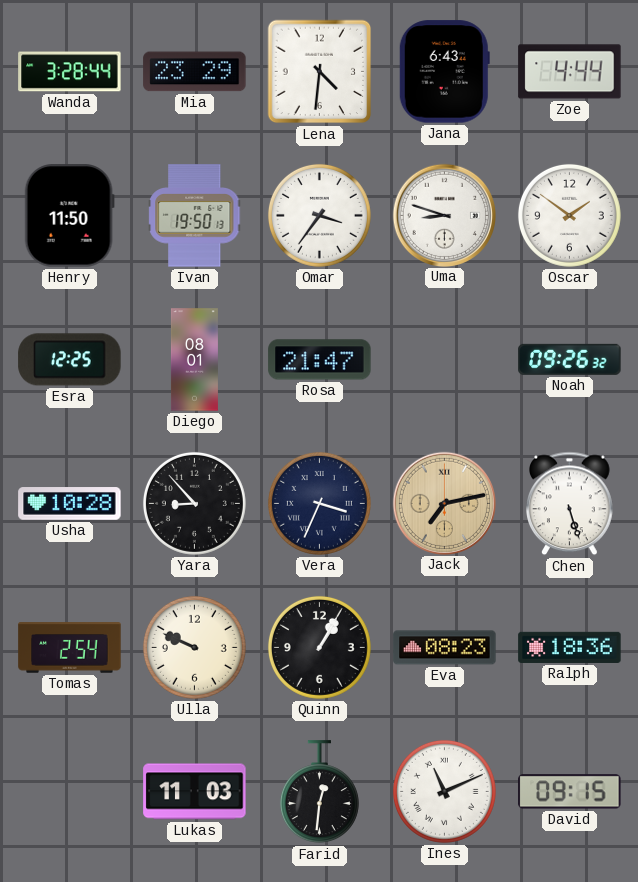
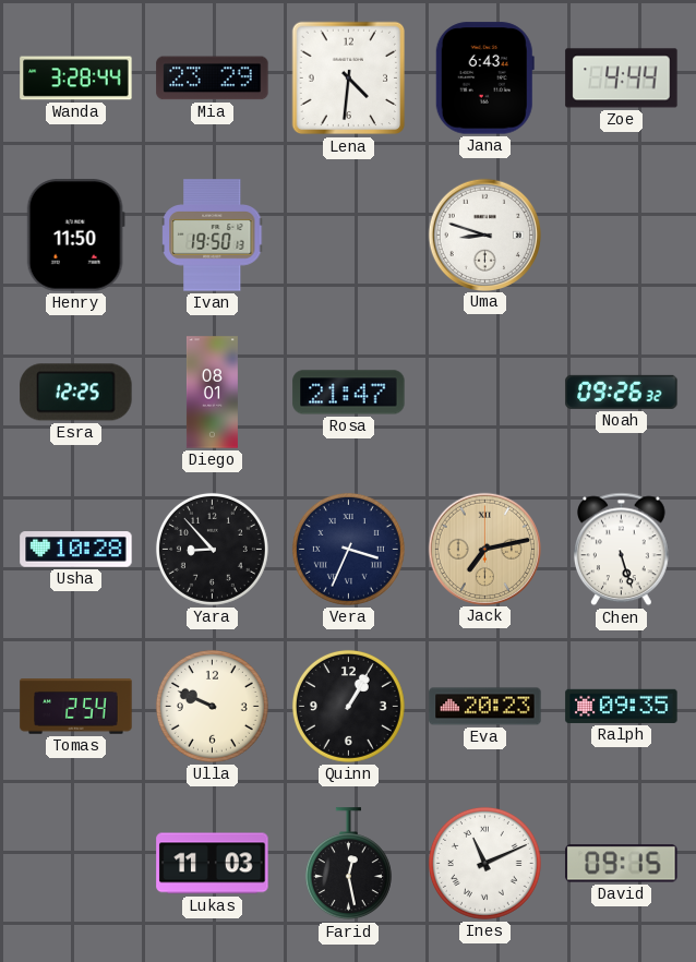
Omar: 3:36 -> none
Oscar: 1:51 -> none
Eva: 08:23 -> 20:23
Ralph: 18:36 -> 09:35
Farid: 12:31 -> 12:28
